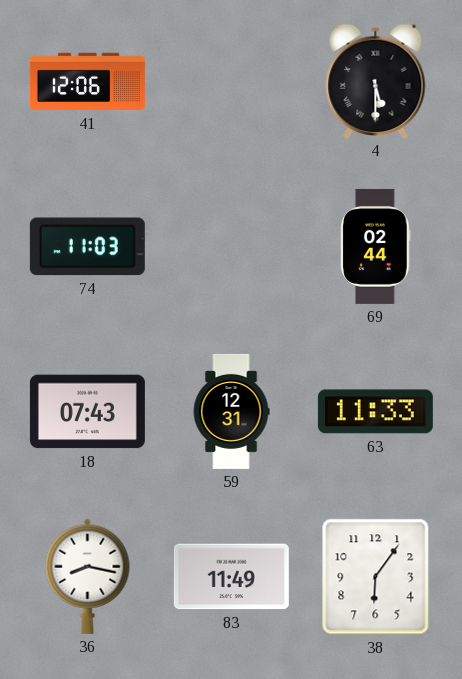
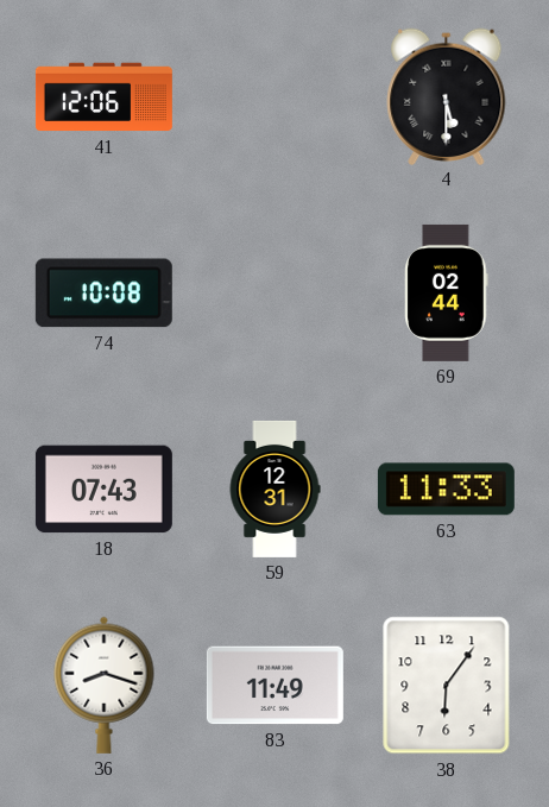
74: 11:03 -> 10:08
36: 8:17 -> 8:18
